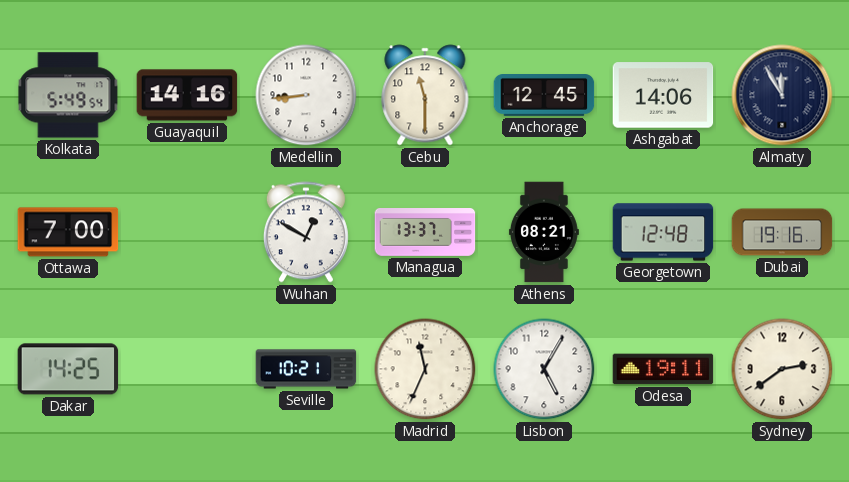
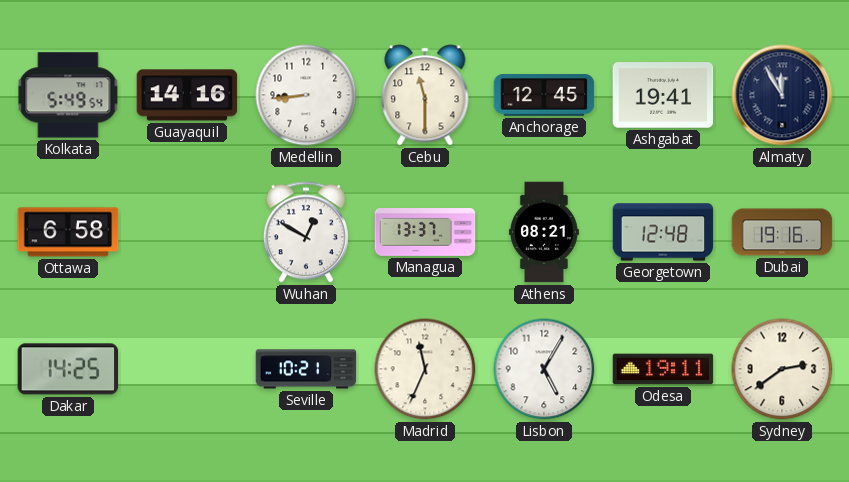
Ashgabat: 14:06 -> 19:41
Ottawa: 7:00 -> 6:58
